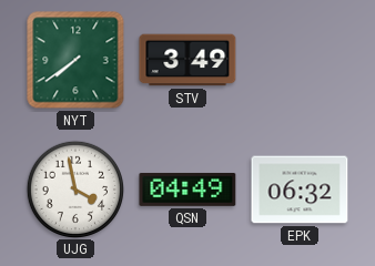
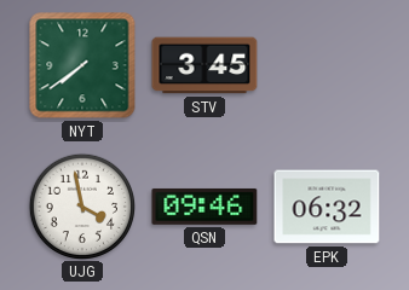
STV: 3:49 -> 3:45
QSN: 04:49 -> 09:46
